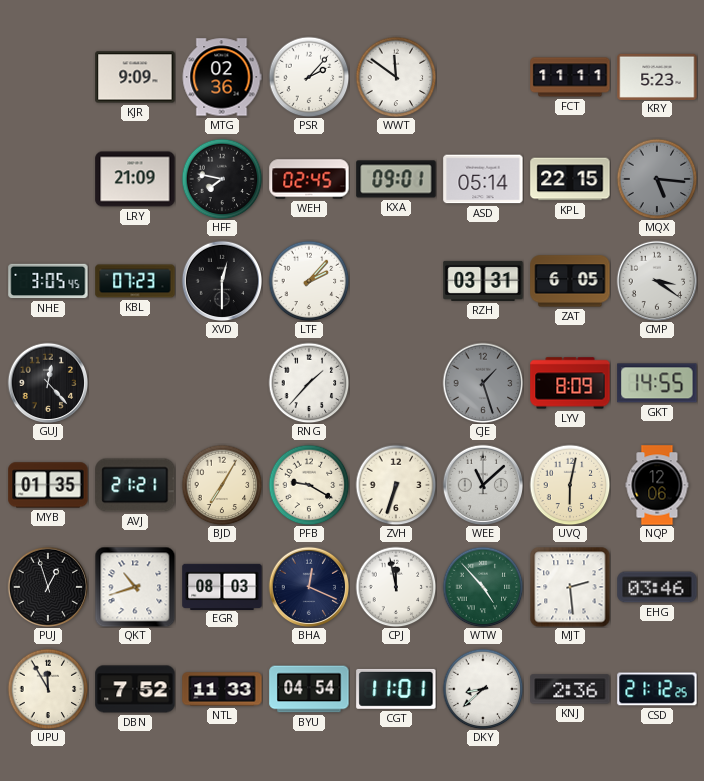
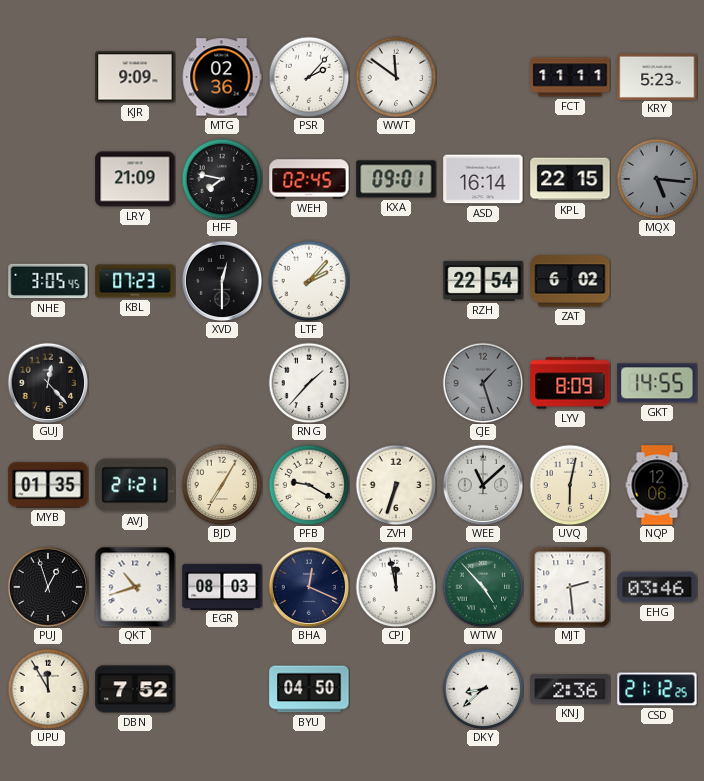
ASD: 05:14 -> 16:14
RZH: 03:31 -> 22:54
ZAT: 6:05 -> 6:02
CMP: 3:21 -> none
NTL: 11:33 -> none
BYU: 04:54 -> 04:50
CGT: 11:01 -> none
